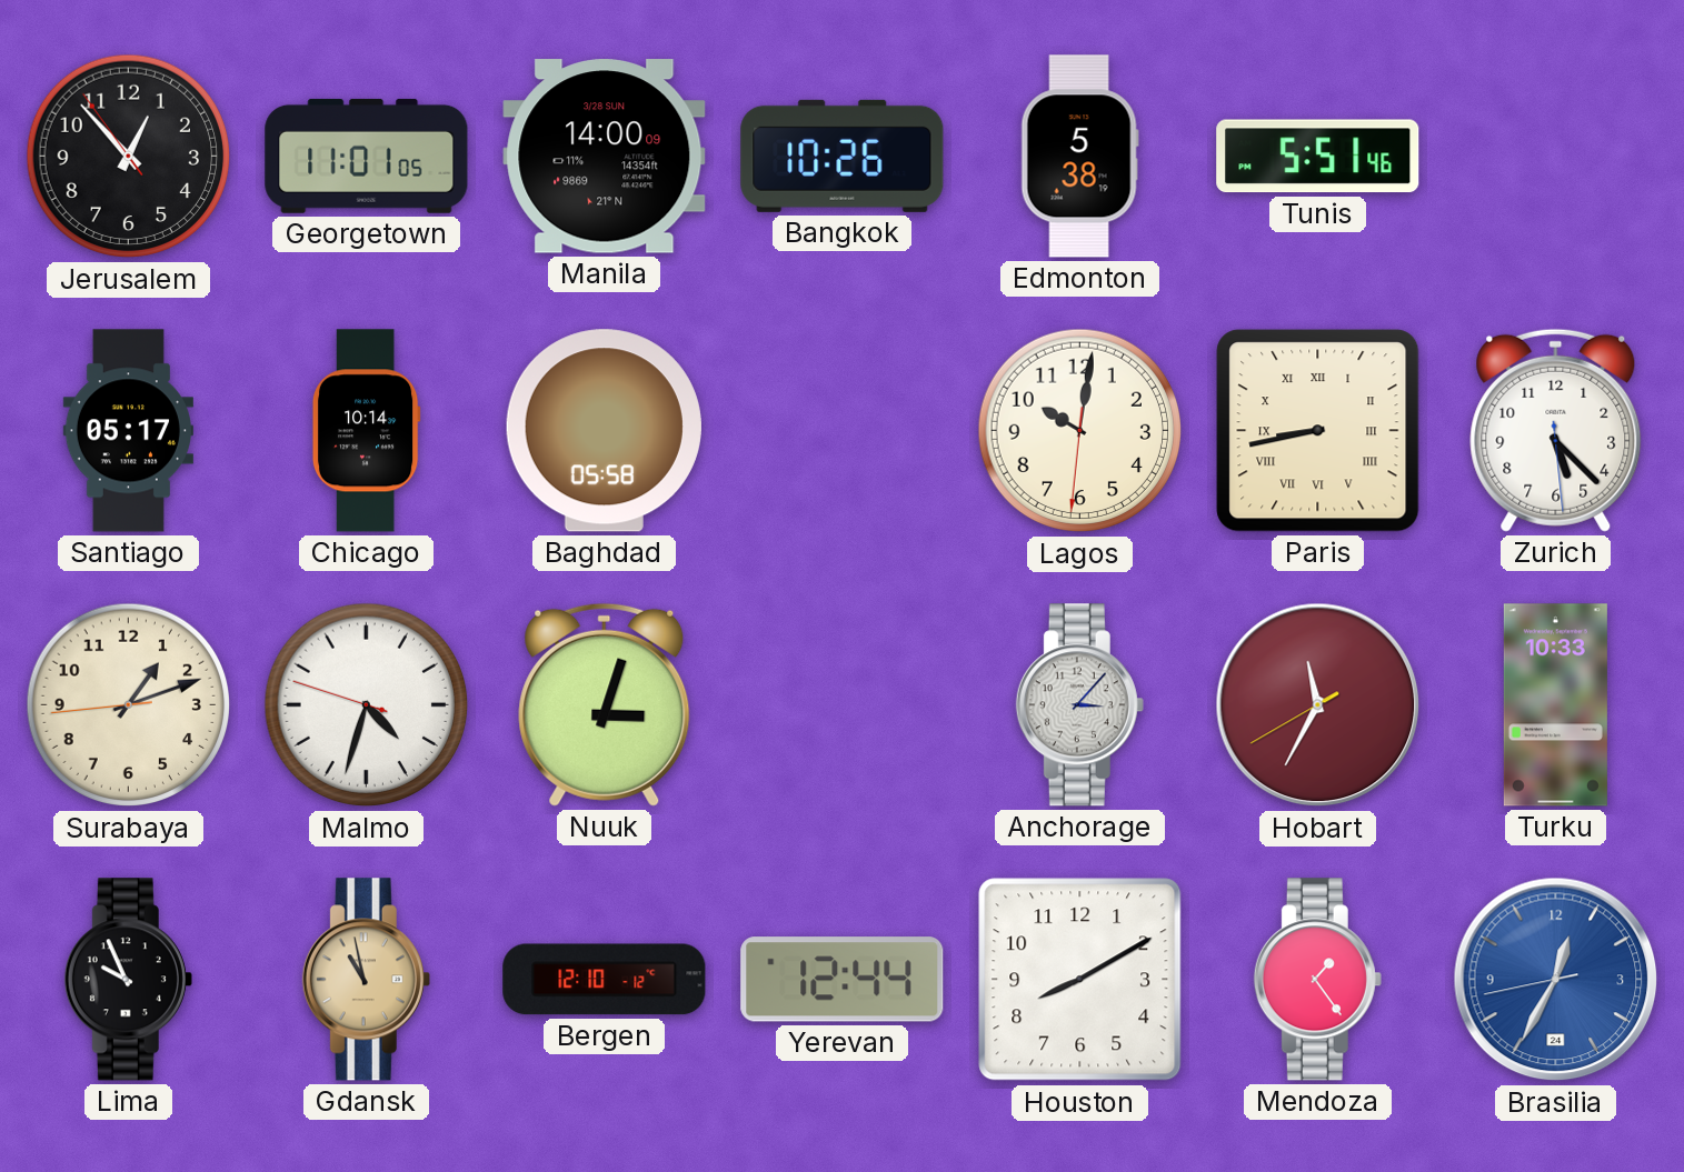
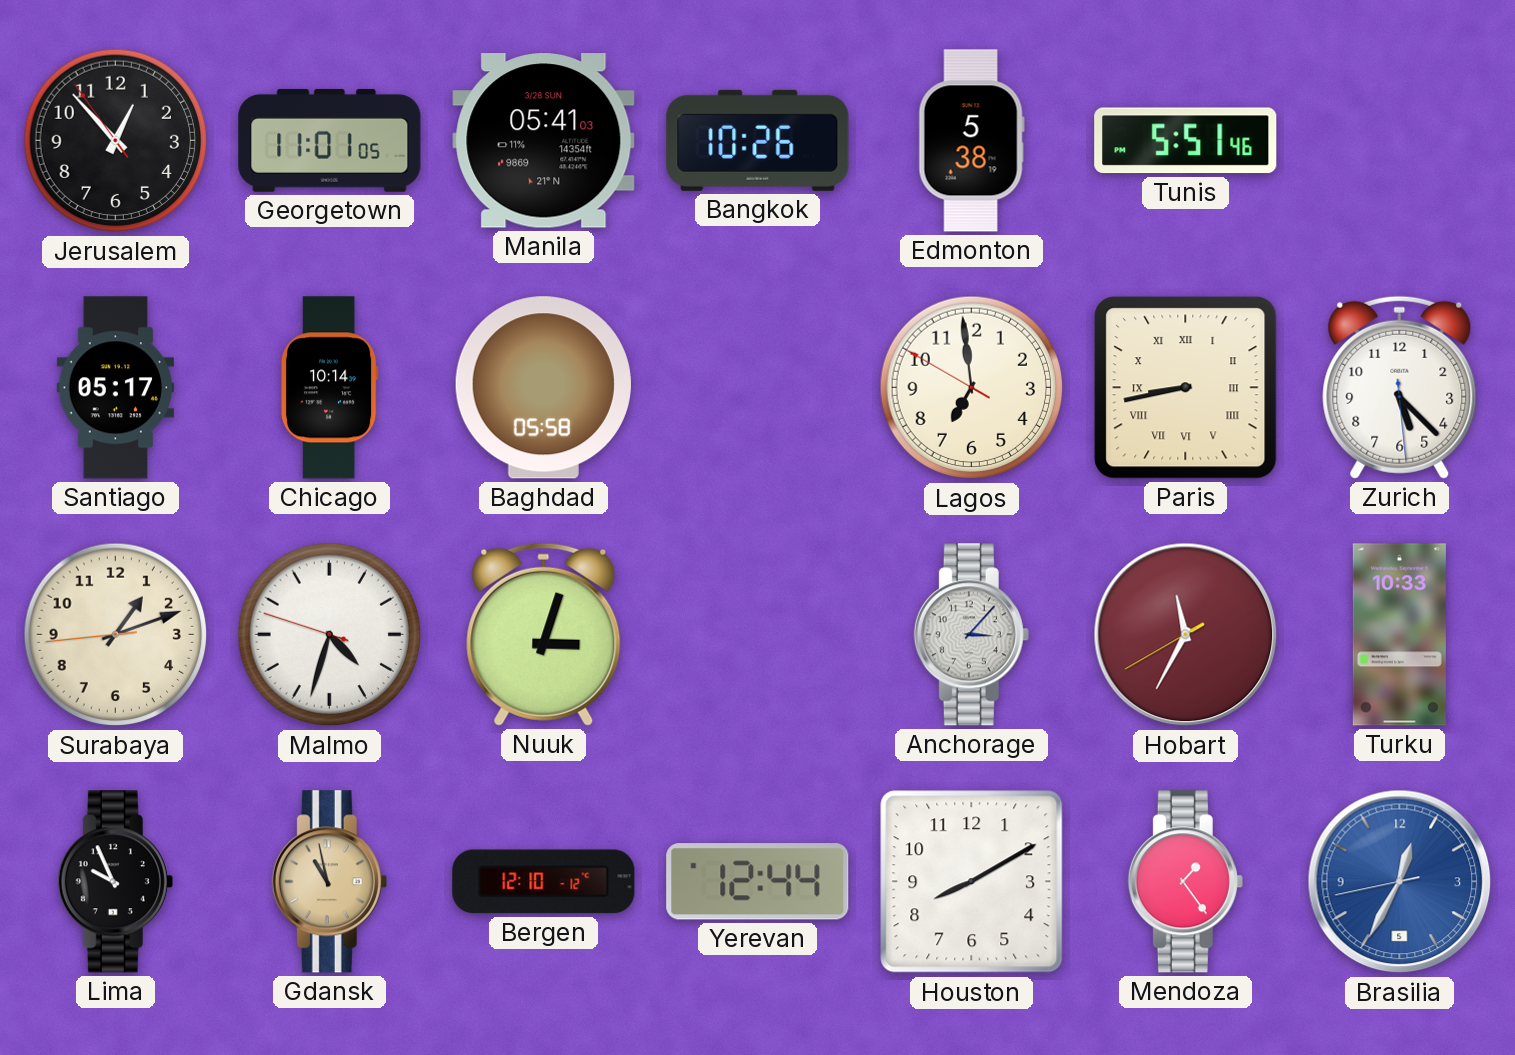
Manila: 14:00 -> 05:41
Lagos: 10:01 -> 6:58
Brasilia date: 24 -> 5
